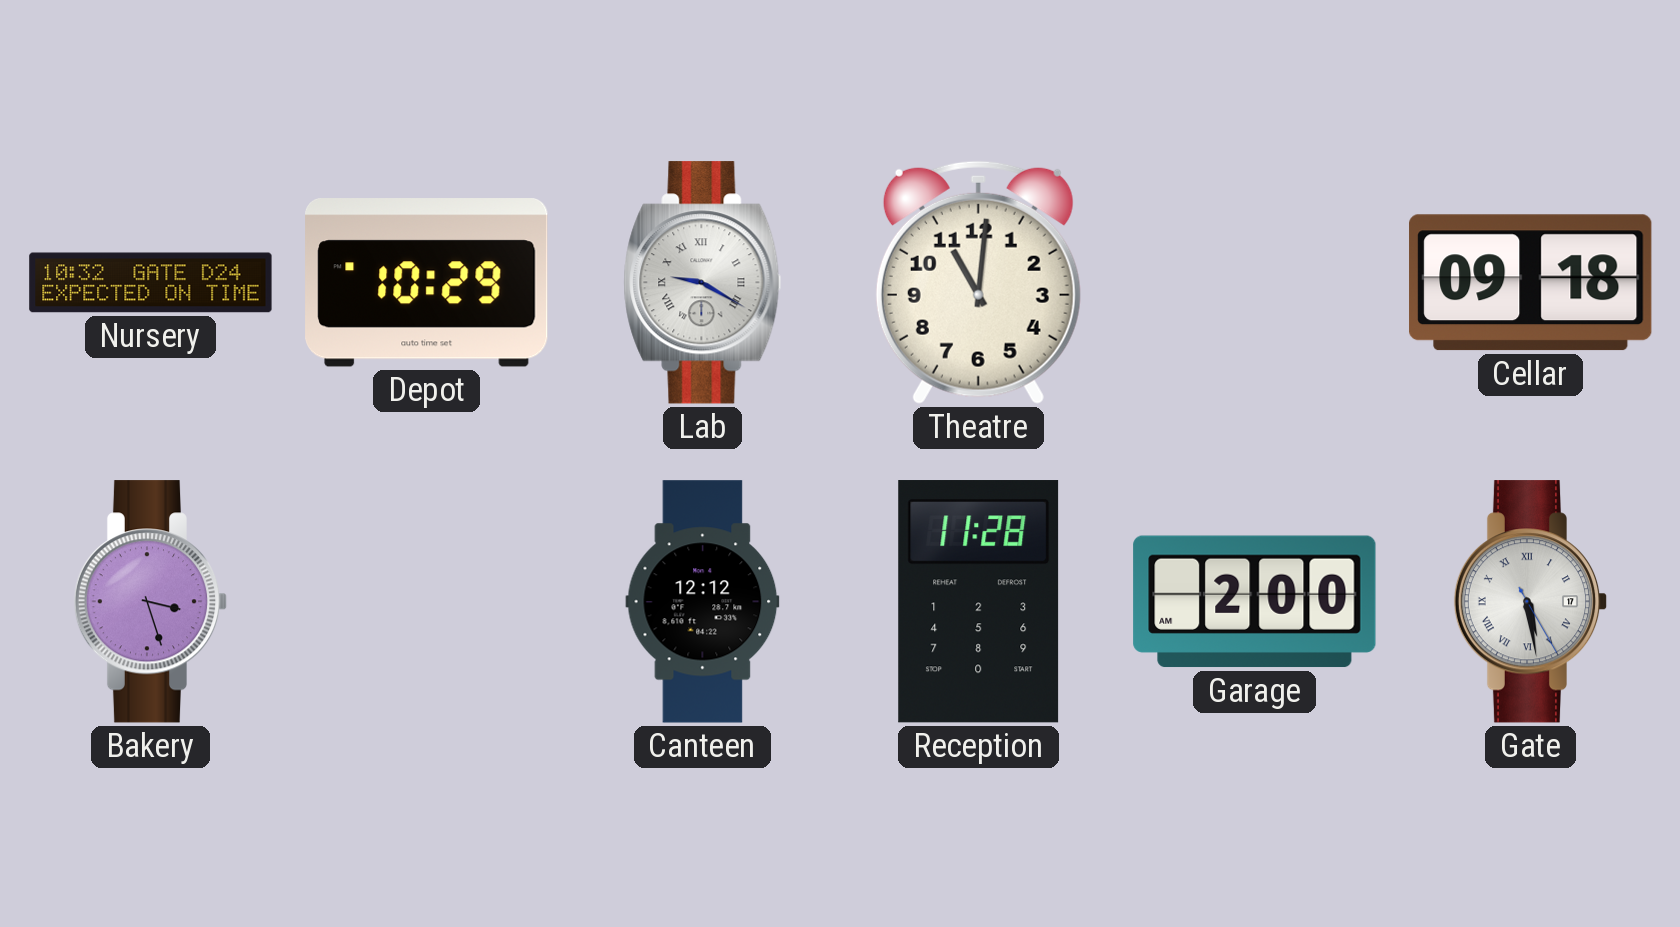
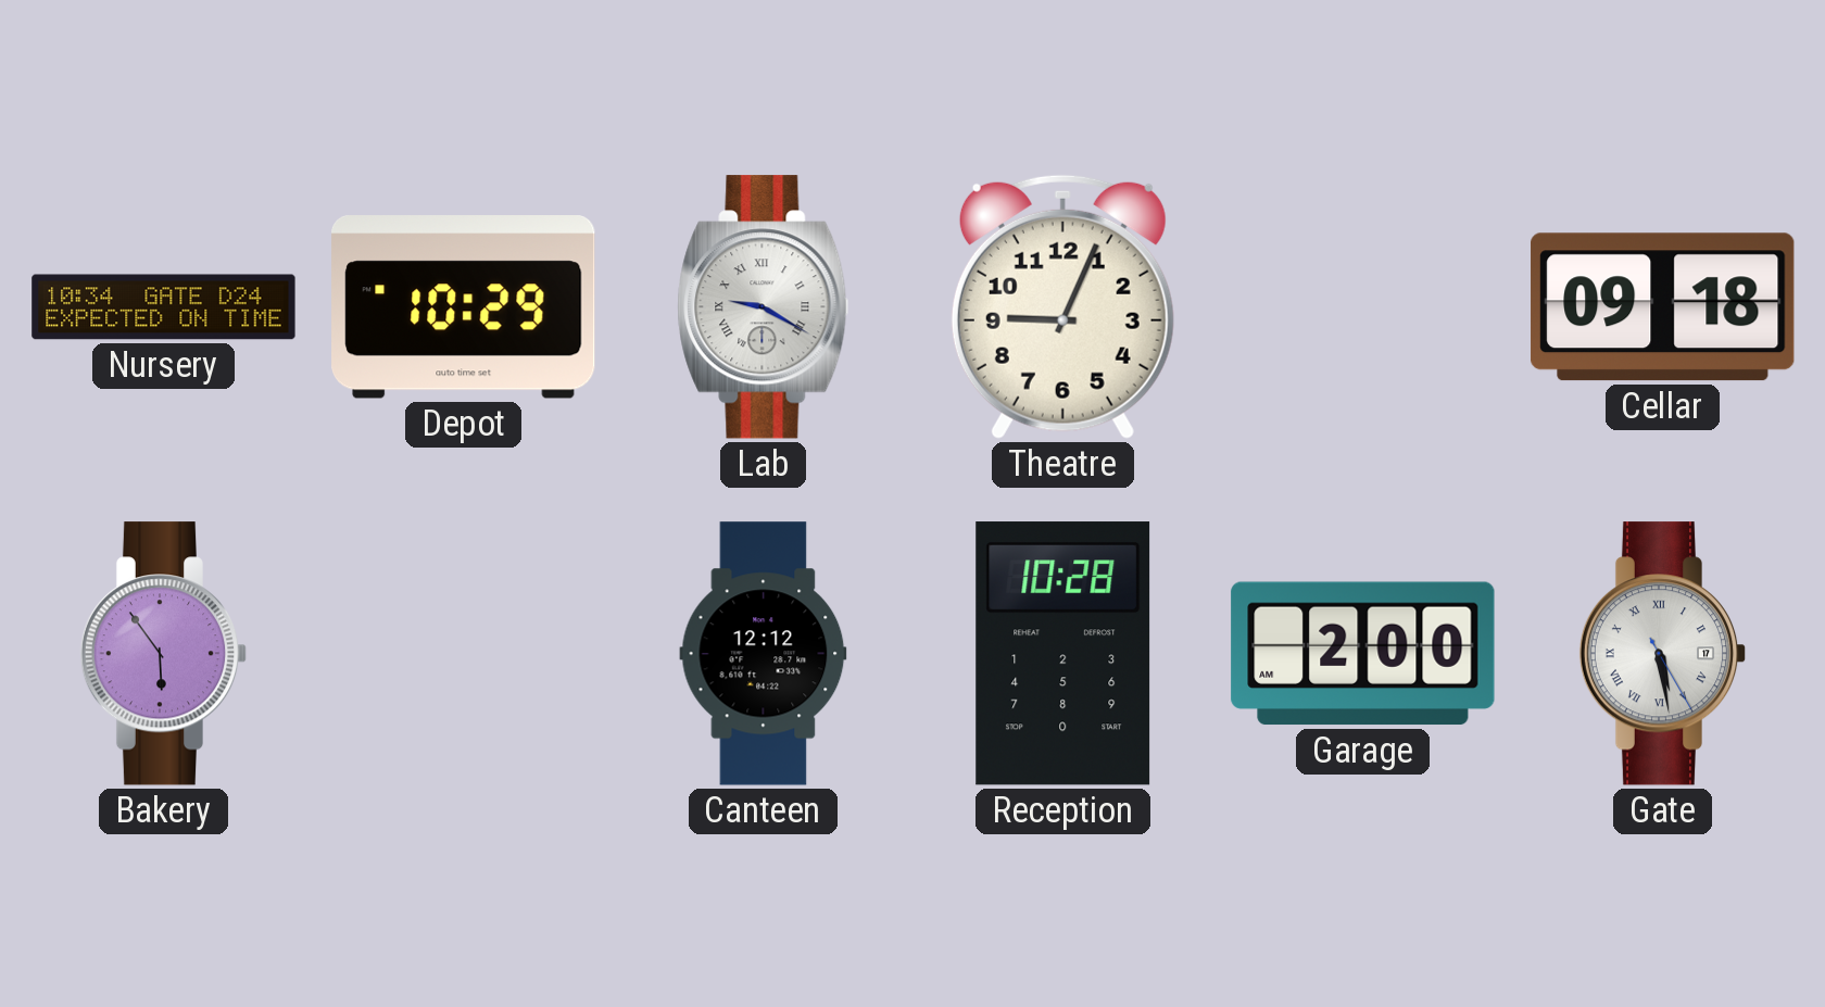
Nursery: 10:32 -> 10:34
Theatre: 11:01 -> 9:04
Bakery: 3:27 -> 5:54
Reception: 11:28 -> 10:28
